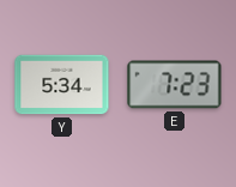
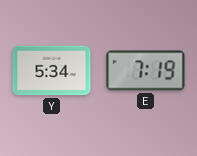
E: 7:23 -> 7:19
